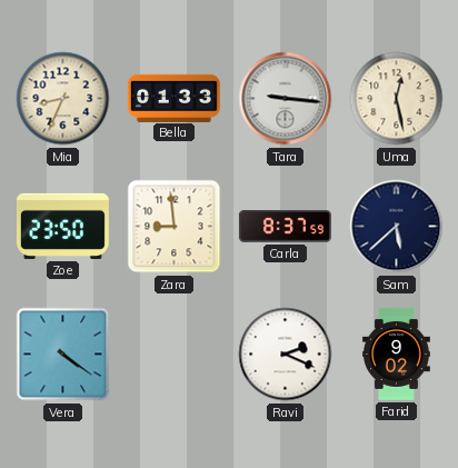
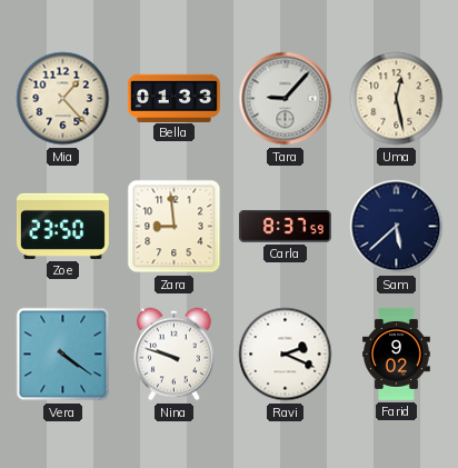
Mia: 8:34 -> 1:23
Tara: 9:16 -> 9:07
Nina: none -> 9:48
